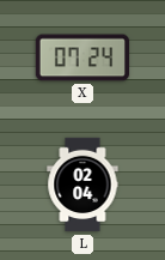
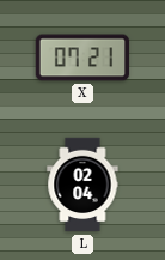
X: 07:24 -> 07:21
